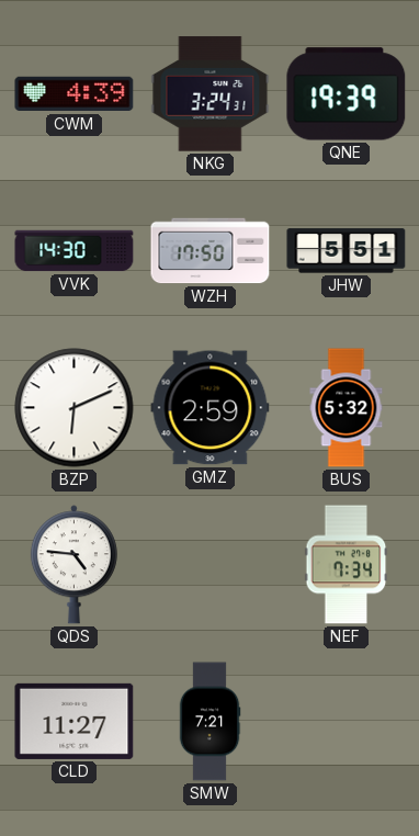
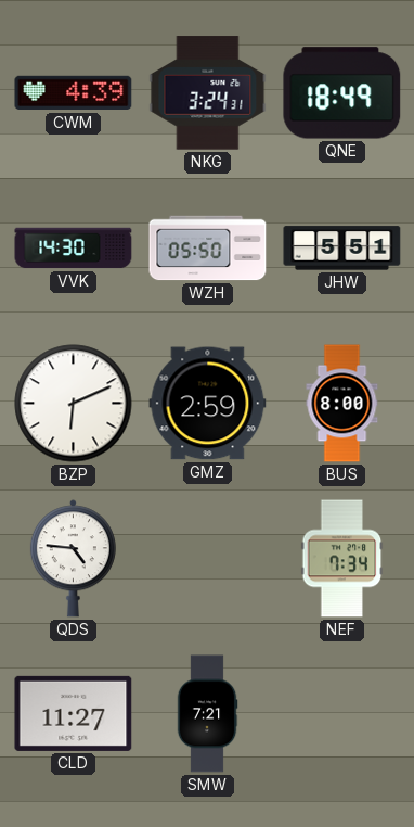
QNE: 19:39 -> 18:49
WZH: 17:50 -> 05:50
BUS: 5:32 -> 8:00
